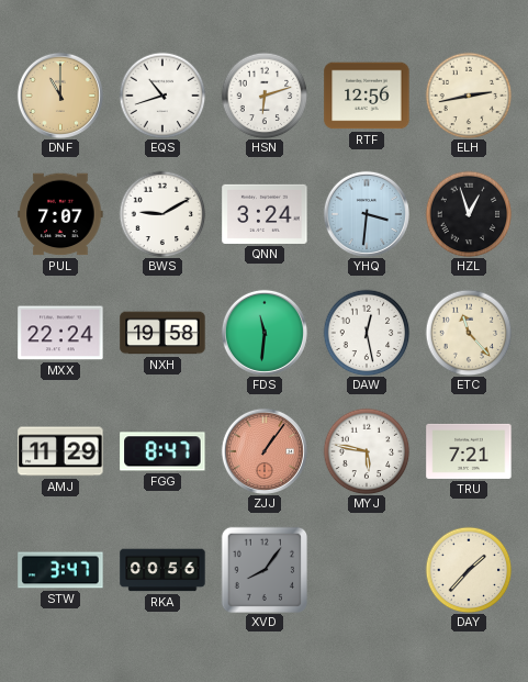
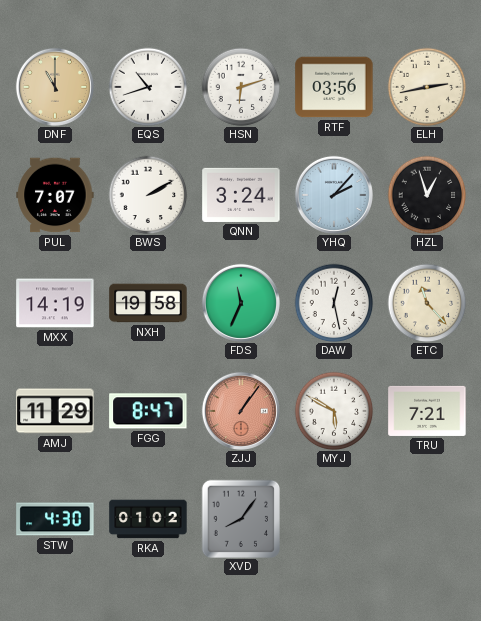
RTF: 12:56 -> 03:56
BWS: 9:10 -> 2:10
YHQ: 3:31 -> 2:07
MXX: 22:24 -> 14:19
FDS: 11:31 -> 11:34
MYJ: 5:47 -> 5:50
STW: 3:47 -> 4:30
RKA: 00:56 -> 01:02
DAY: 1:37 -> none
